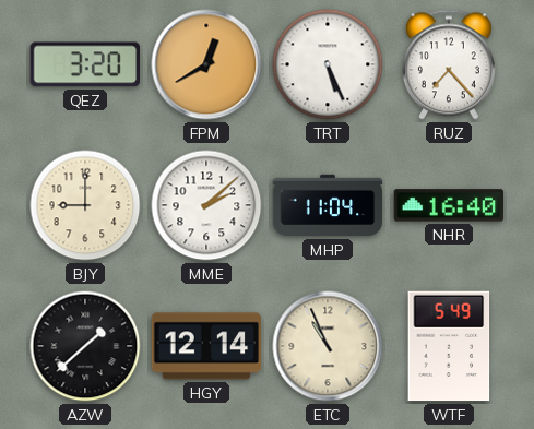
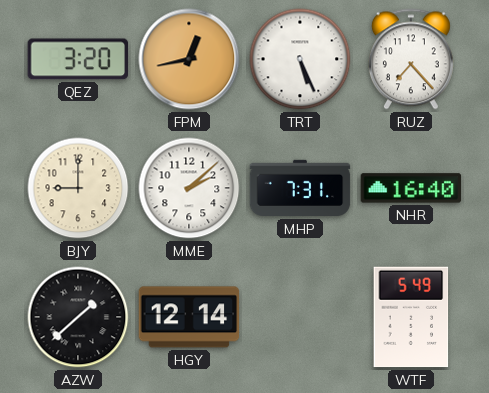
FPM: 12:40 -> 12:43
MHP: 11:04 -> 7:31
ETC: 10:56 -> none
